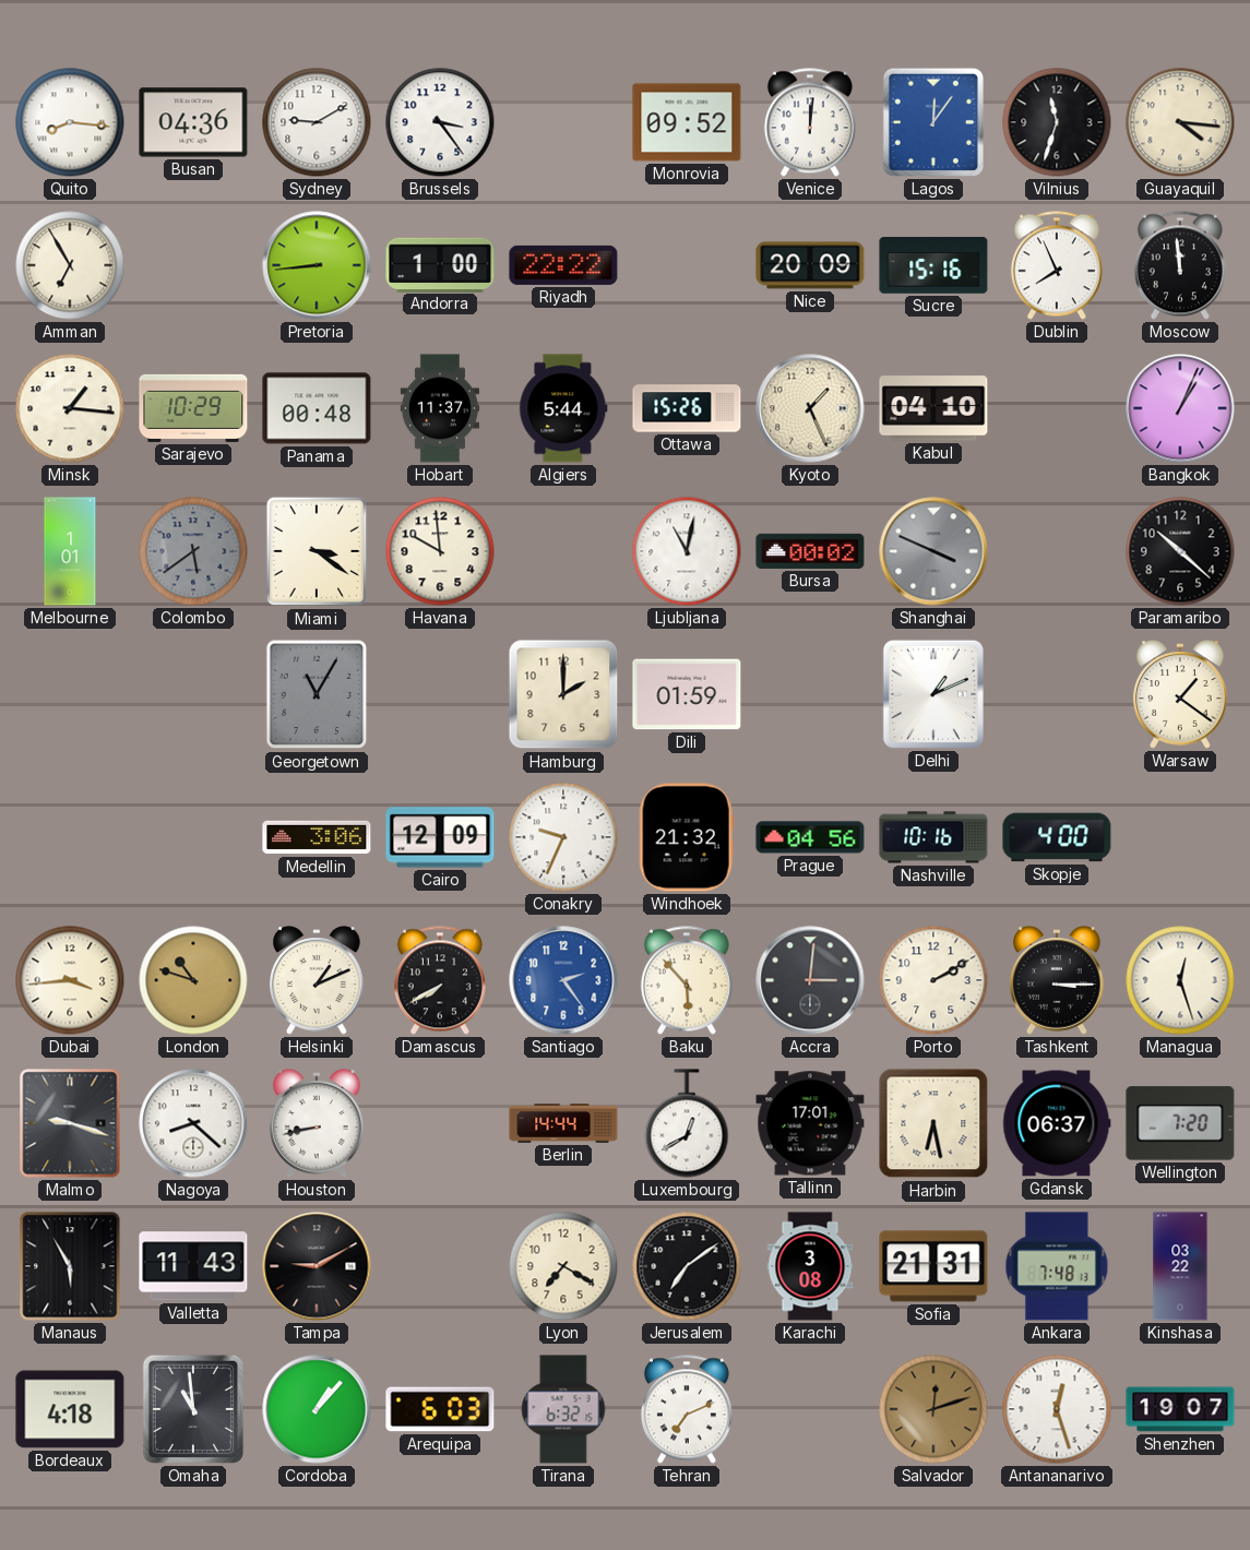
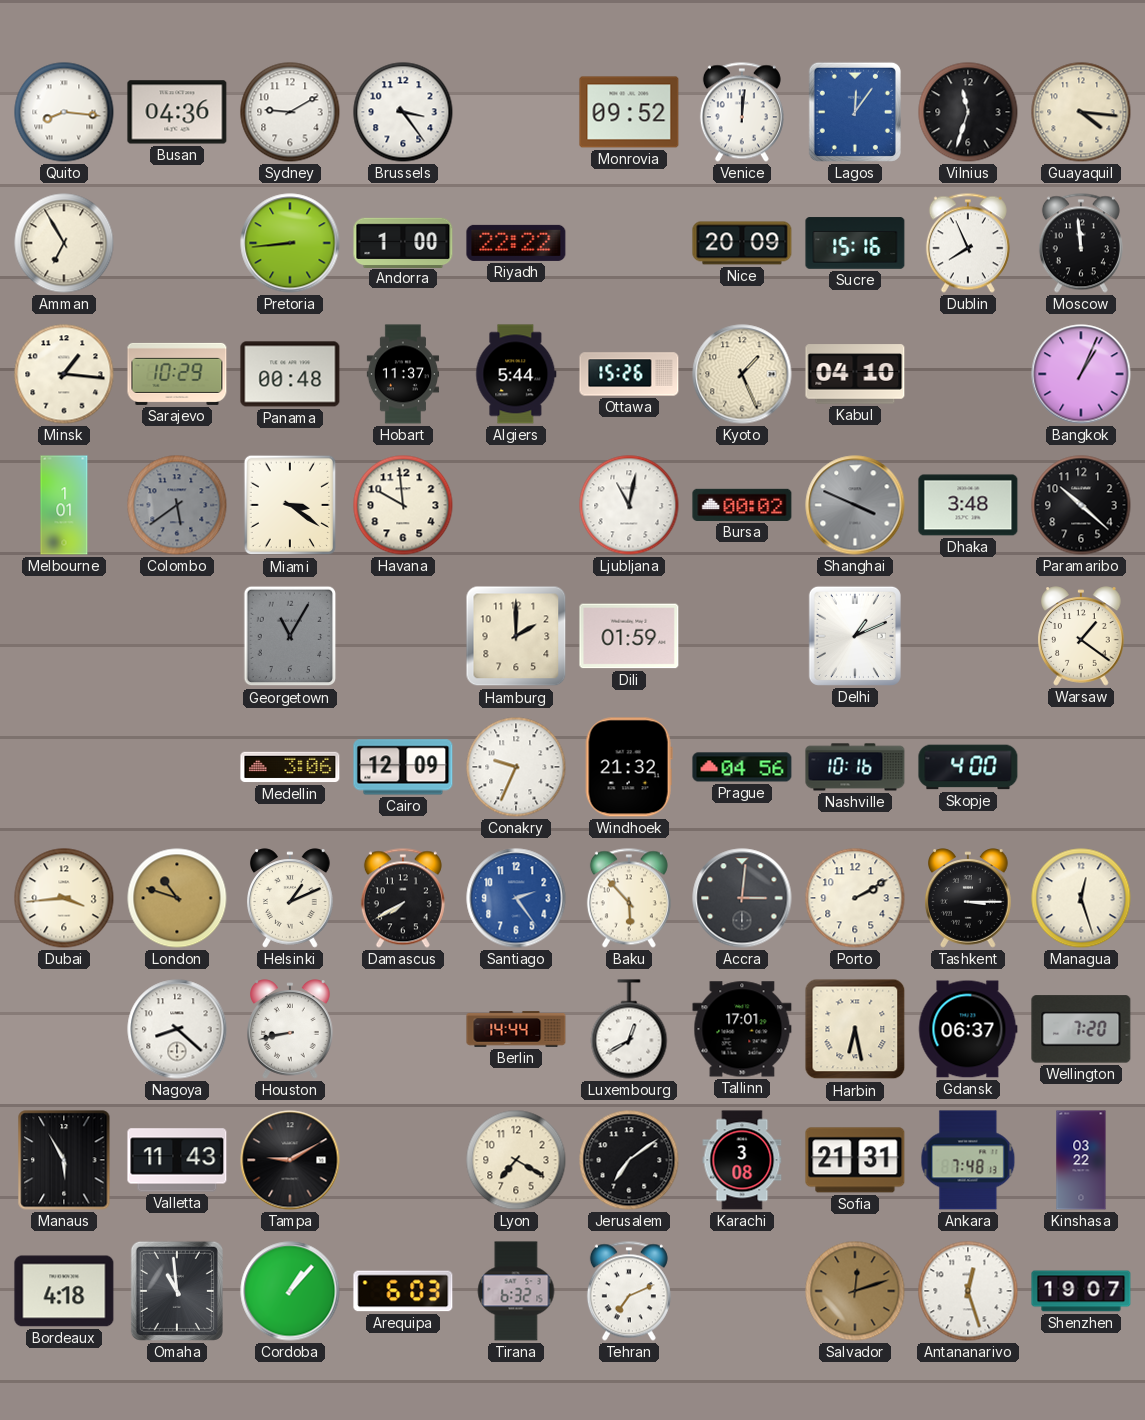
Dhaka: none -> 3:48
Malmo: 9:18 -> none
